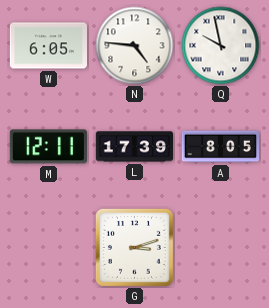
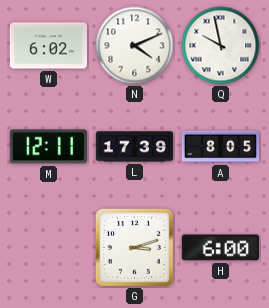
W: 6:05 -> 6:02
N: 4:46 -> 4:11
H: none -> 6:00
